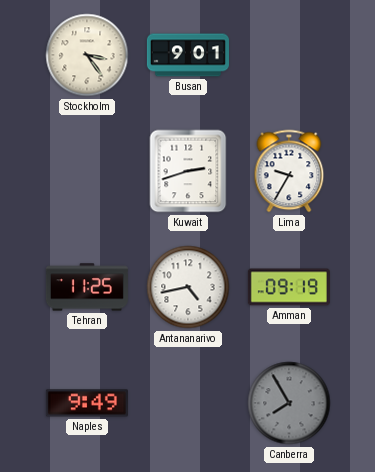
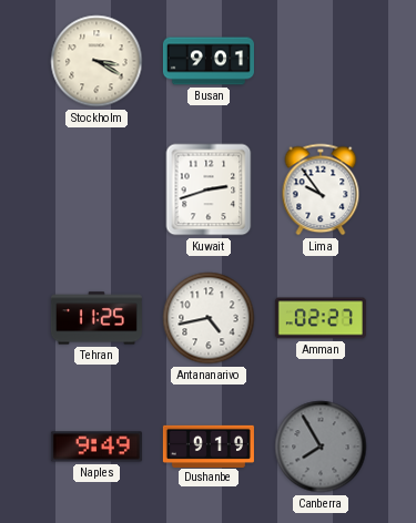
Stockholm: 3:24 -> 3:20
Lima: 9:35 -> 9:54
Amman: 09:19 -> 02:27
Dushanbe: none -> 9:19
